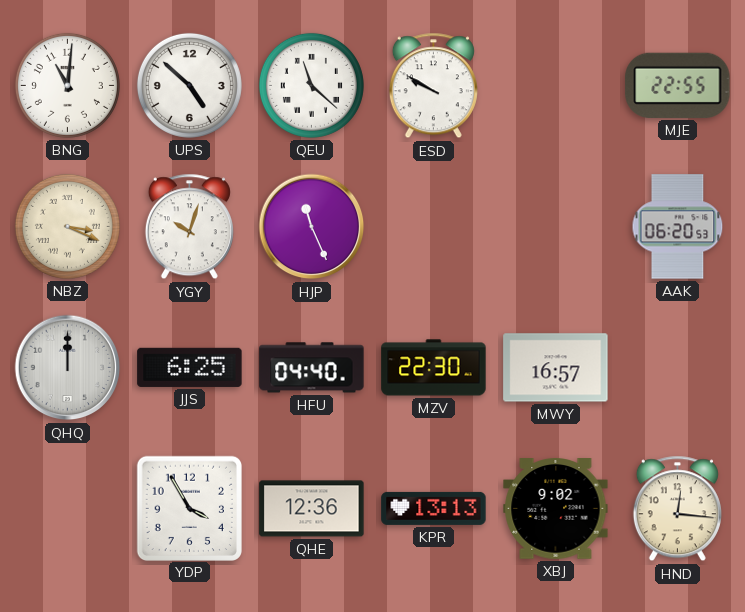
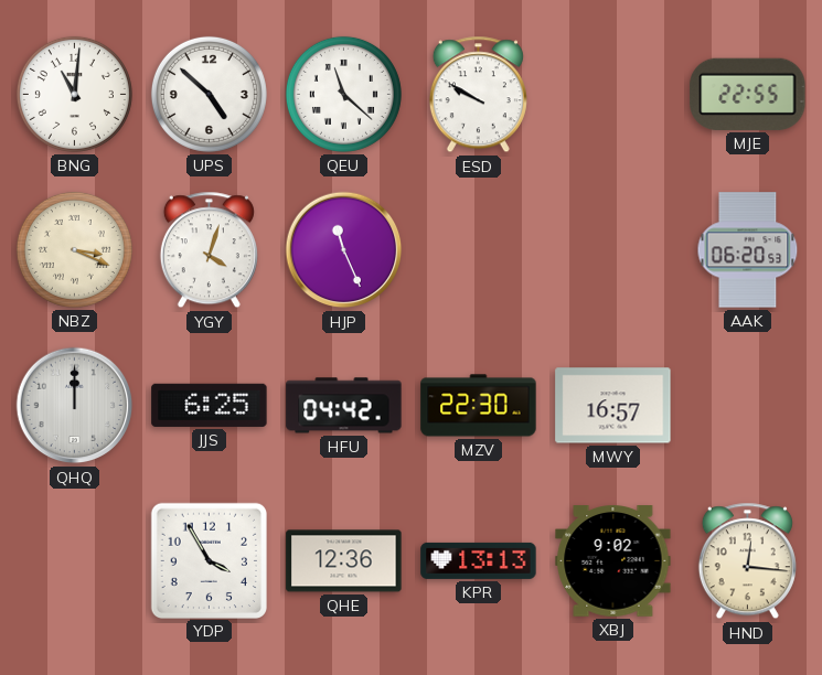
YGY: 10:03 -> 4:03
HFU: 04:40 -> 04:42
